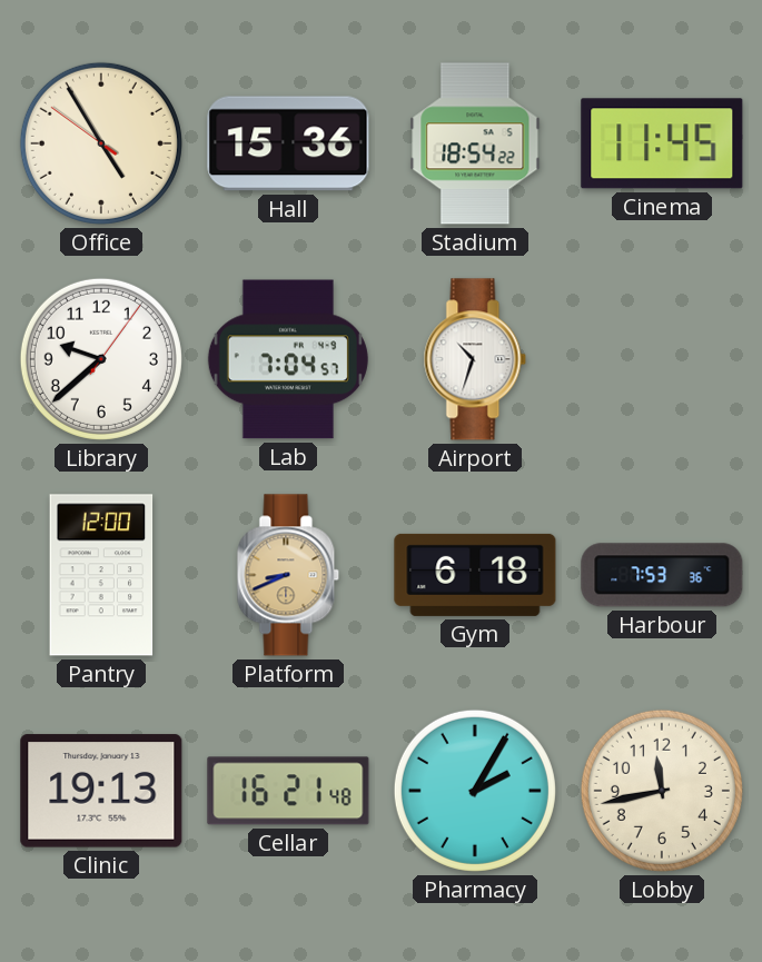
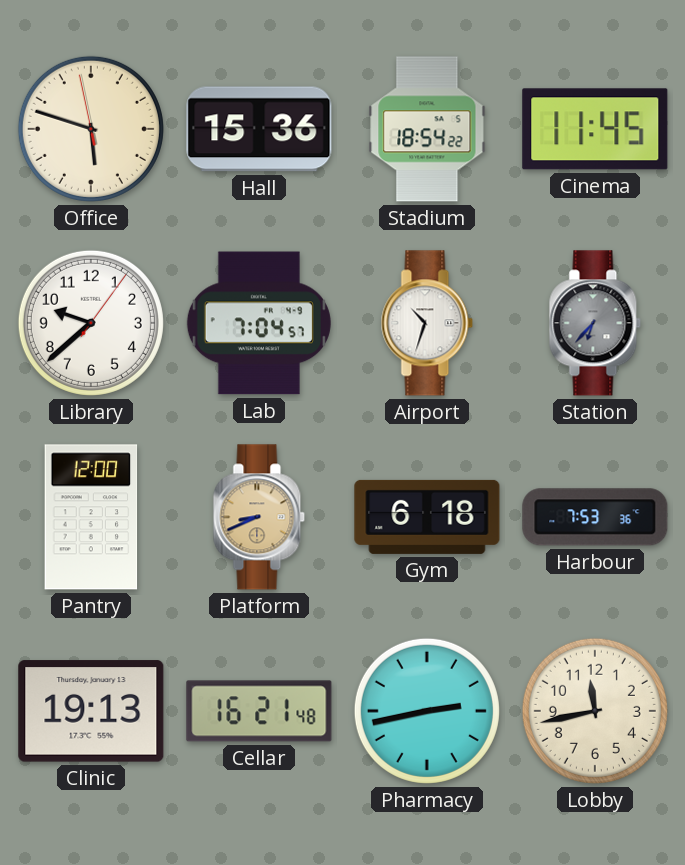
Office: 4:54 -> 5:47
Station: none -> 6:37
Pharmacy: 2:05 -> 2:43
